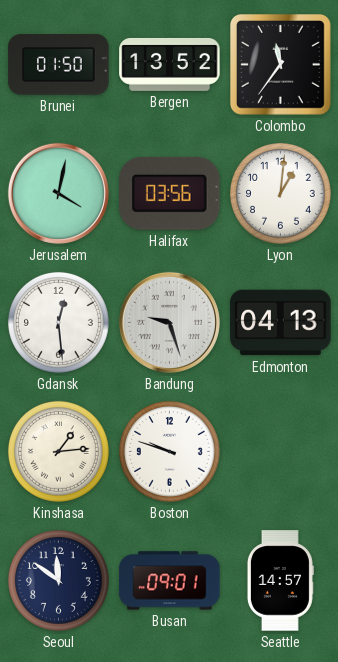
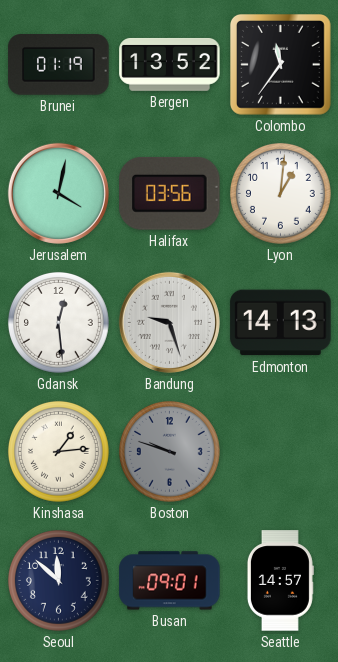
Brunei: 01:50 -> 01:19
Edmonton: 04:13 -> 14:13
Boston dial: white -> grey
Seoul: 11:51 -> 11:52
